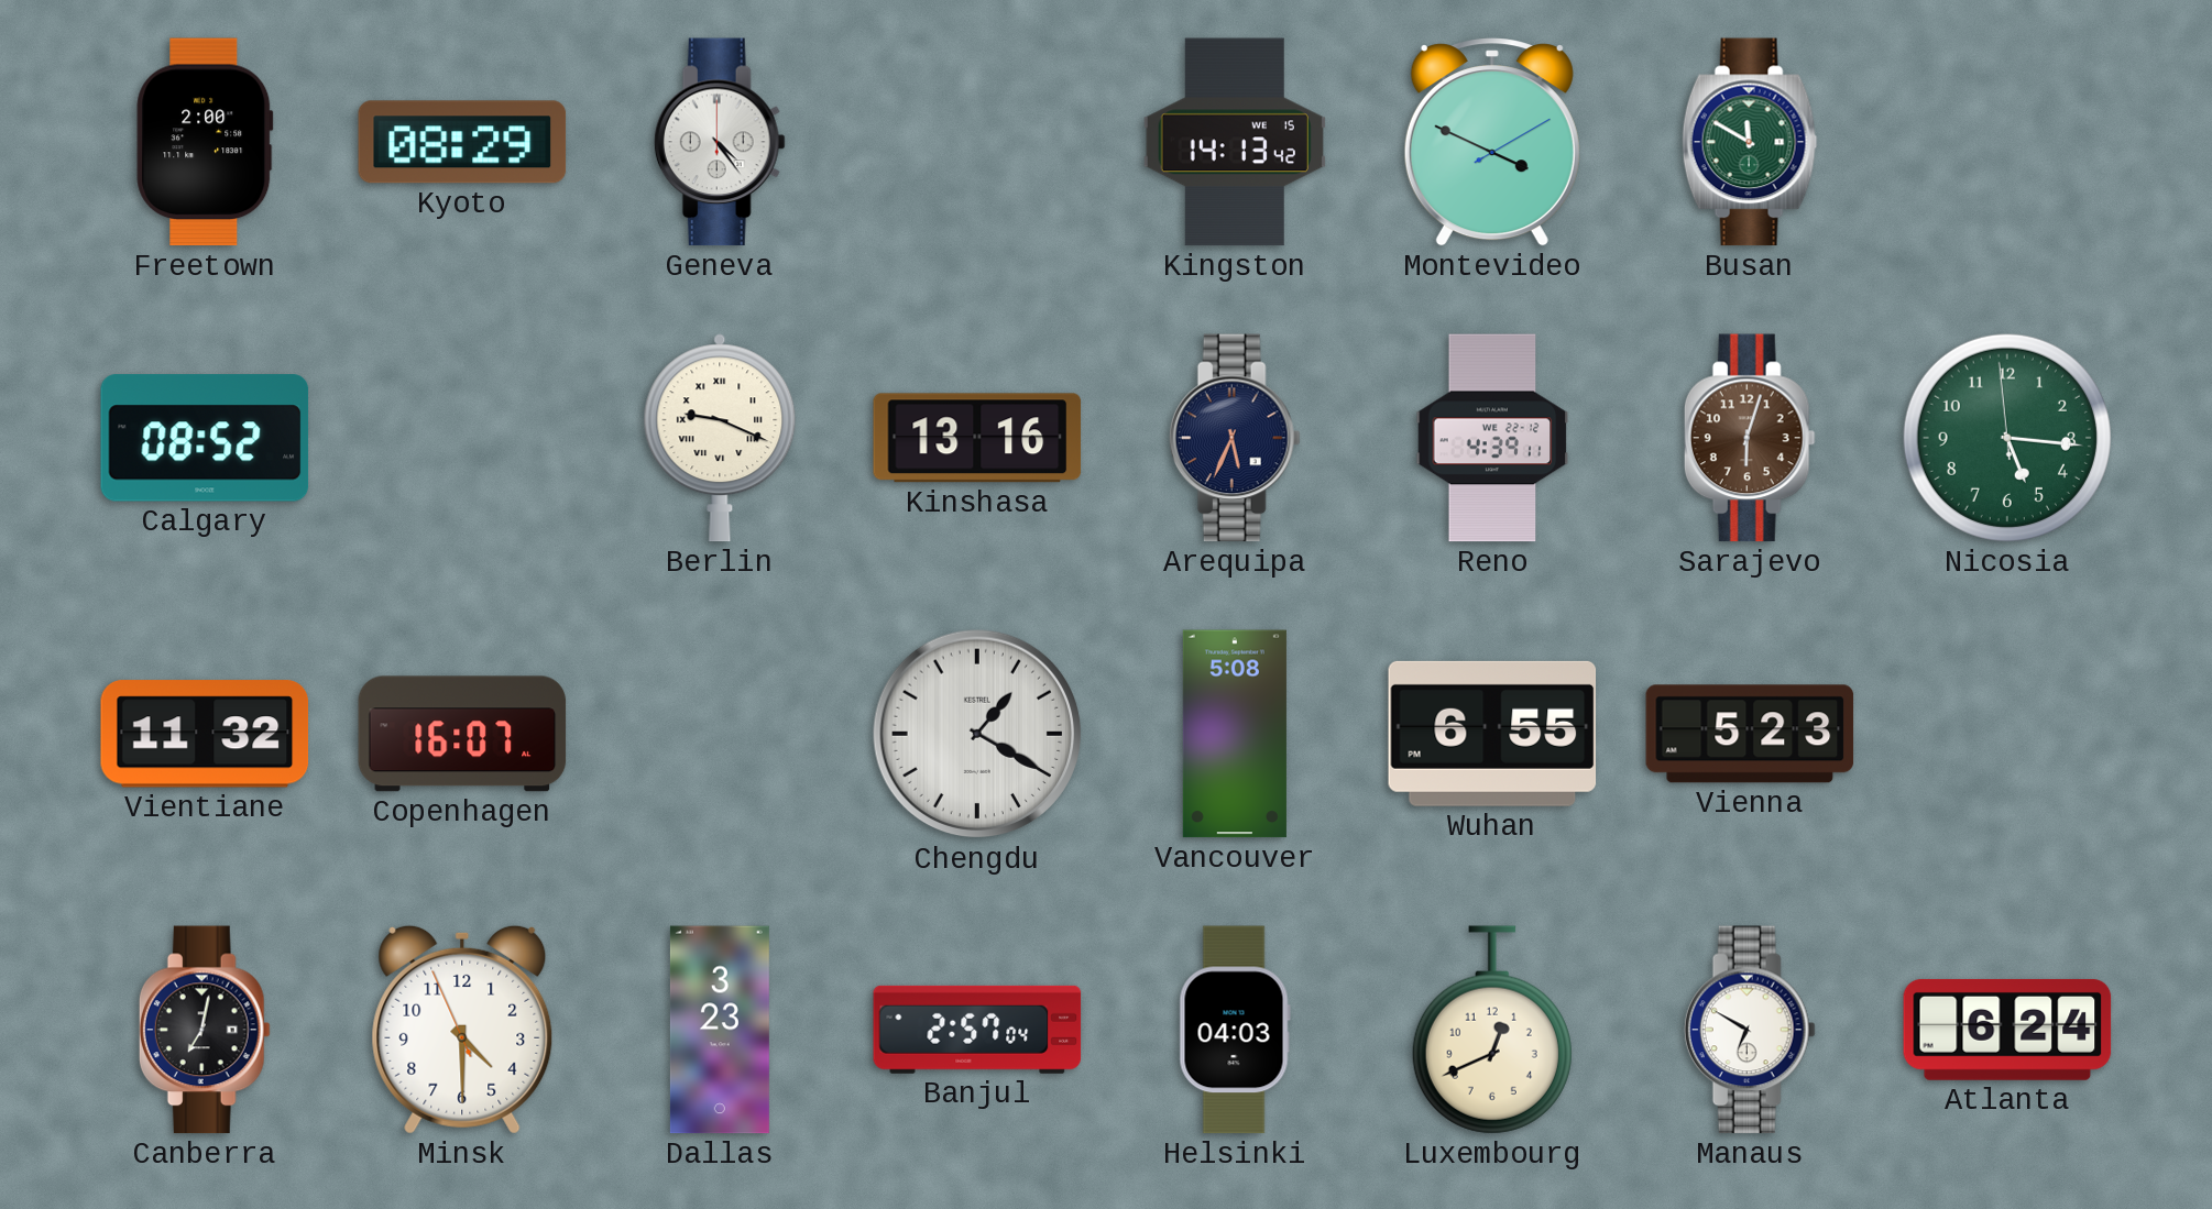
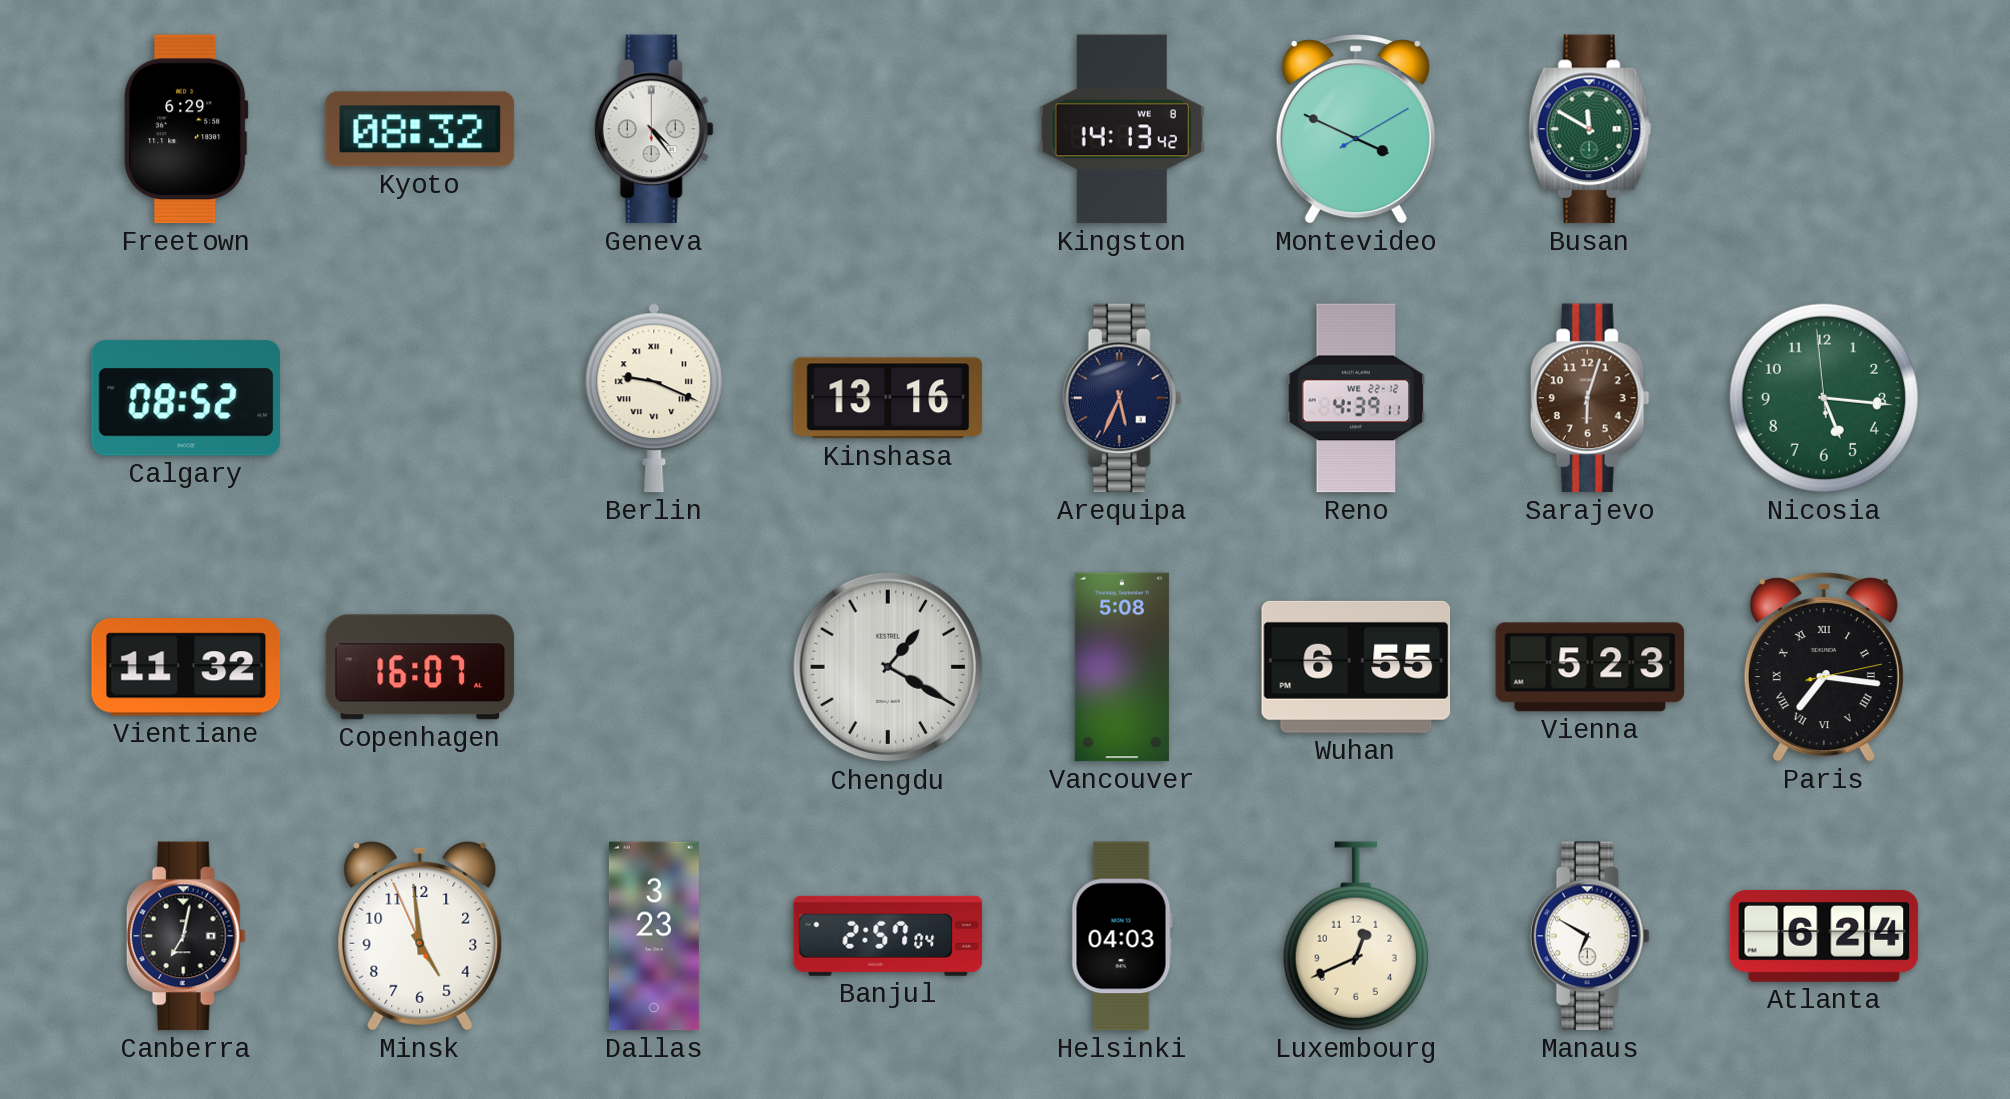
Freetown: 2:00 -> 6:29
Kyoto: 08:29 -> 08:32
Kingston date: WE 15 -> WE 8
Paris: none -> 7:16
Minsk: 4:29 -> 4:58
